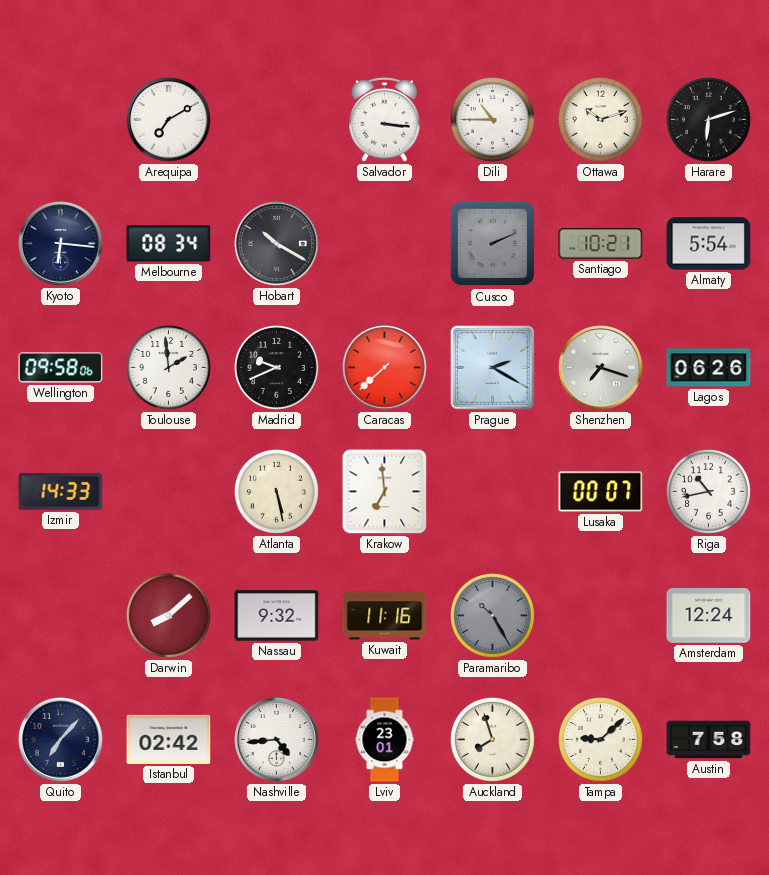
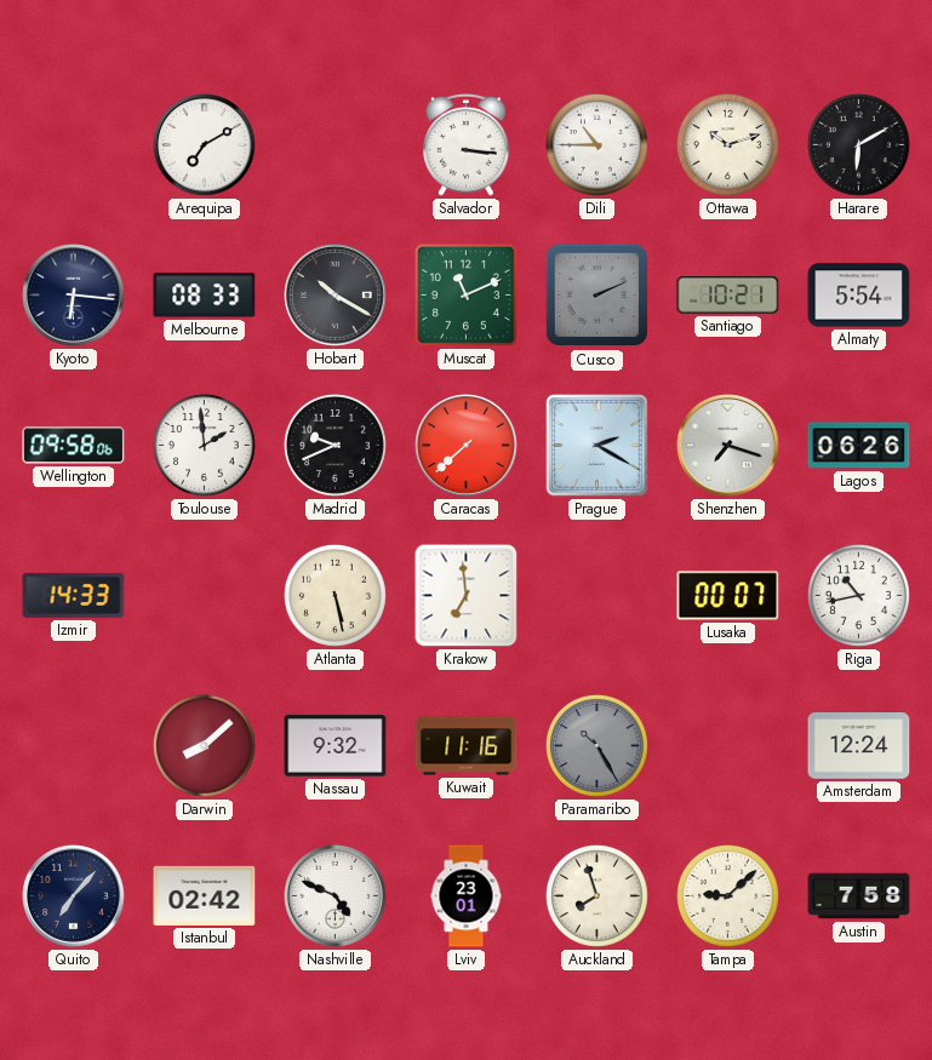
Harare: 6:12 -> 6:10
Melbourne: 08:34 -> 08:33
Muscat: none -> 11:11
Nashville: 4:44 -> 4:49
